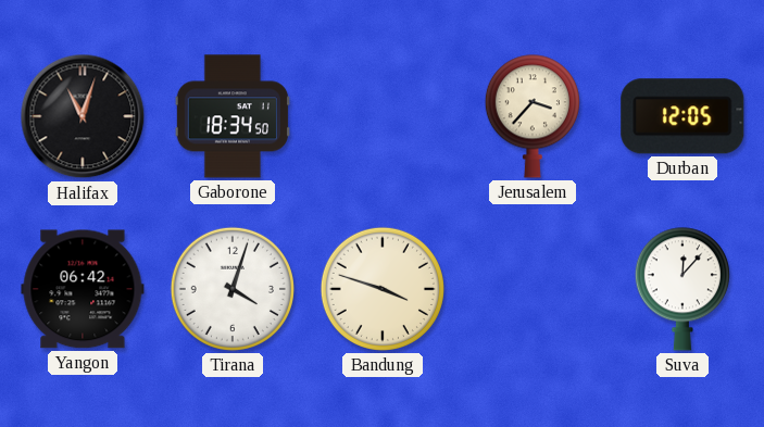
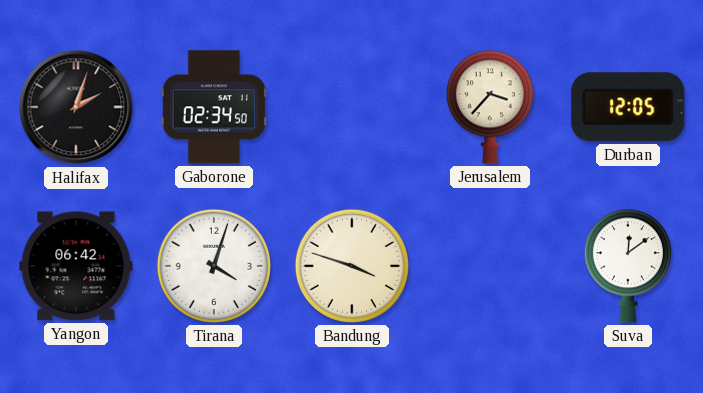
Halifax: 11:03 -> 2:03
Gaborone: 18:34 -> 02:34
Suva: 12:07 -> 12:09
